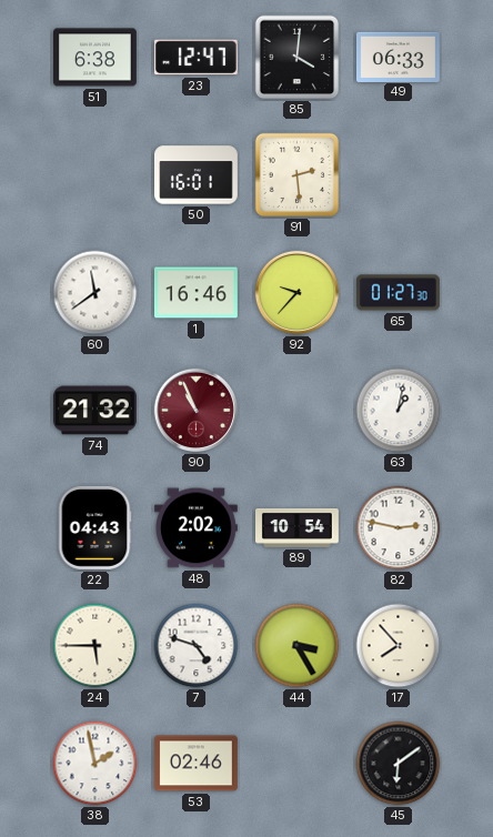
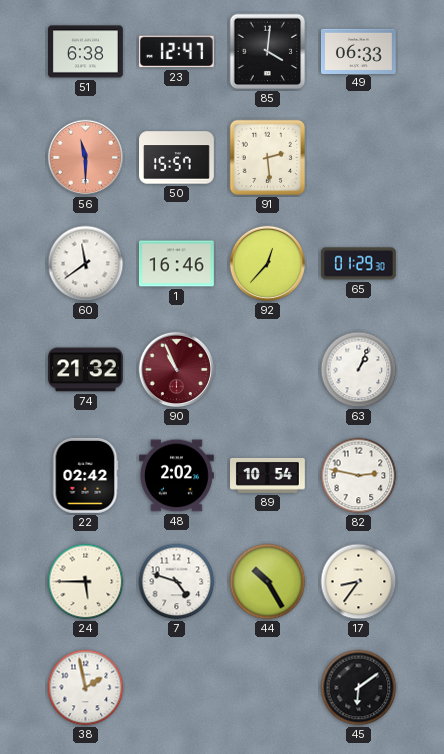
56: none -> 11:30
50: 16:01 -> 15:57
92: 9:37 -> 12:37
65: 01:27 -> 01:29
63: 1:02 -> 1:04
22: 04:43 -> 02:42
44: 3:25 -> 10:25
17: 7:53 -> 8:36
53: 02:46 -> none
